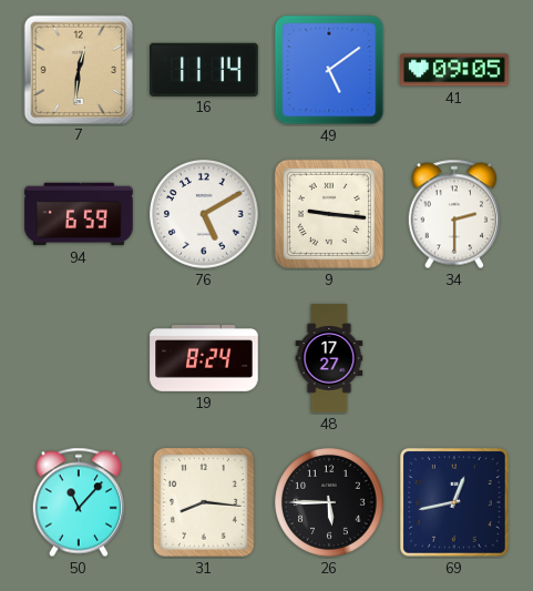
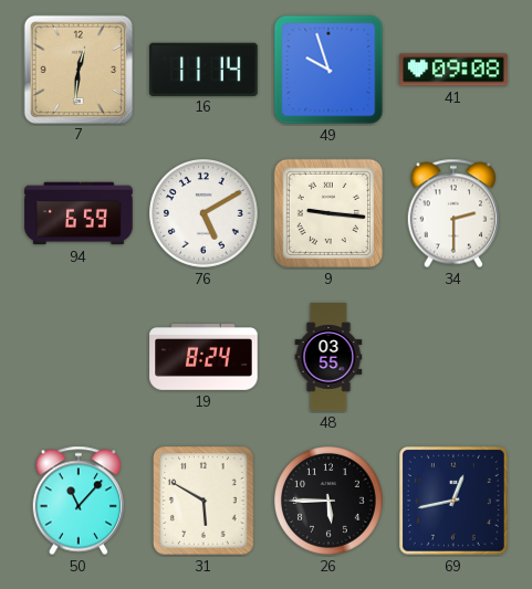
49: 5:09 -> 9:57
41: 09:05 -> 09:08
48: 17:27 -> 03:55
31: 8:16 -> 5:50
